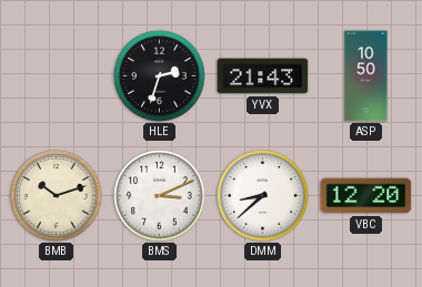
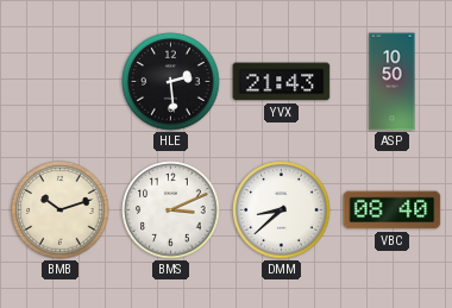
HLE: 2:33 -> 2:29
VBC: 12:20 -> 08:40
